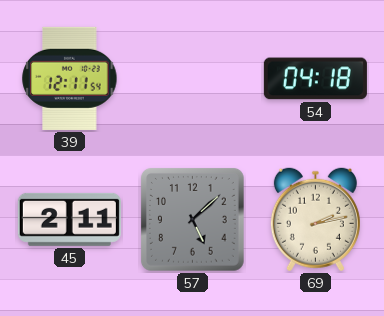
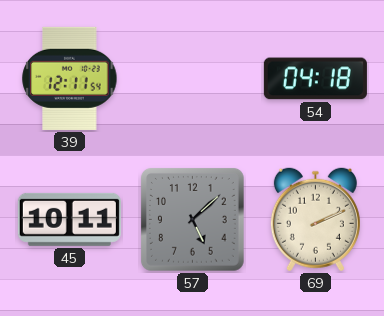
45: 2:11 -> 10:11
69: 2:13 -> 2:11
